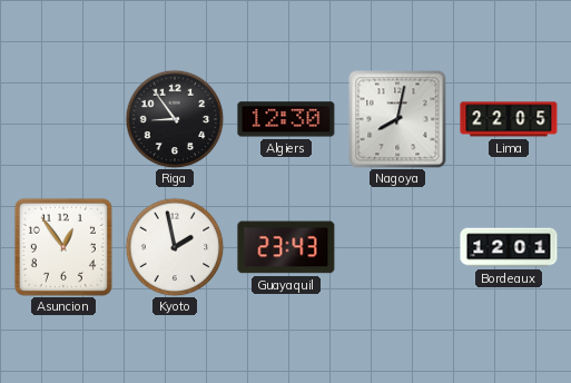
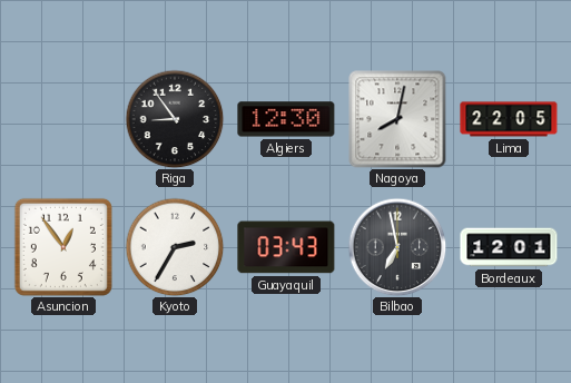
Kyoto: 1:58 -> 2:35
Guayaquil: 23:43 -> 03:43
Bilbao: none -> 6:58
